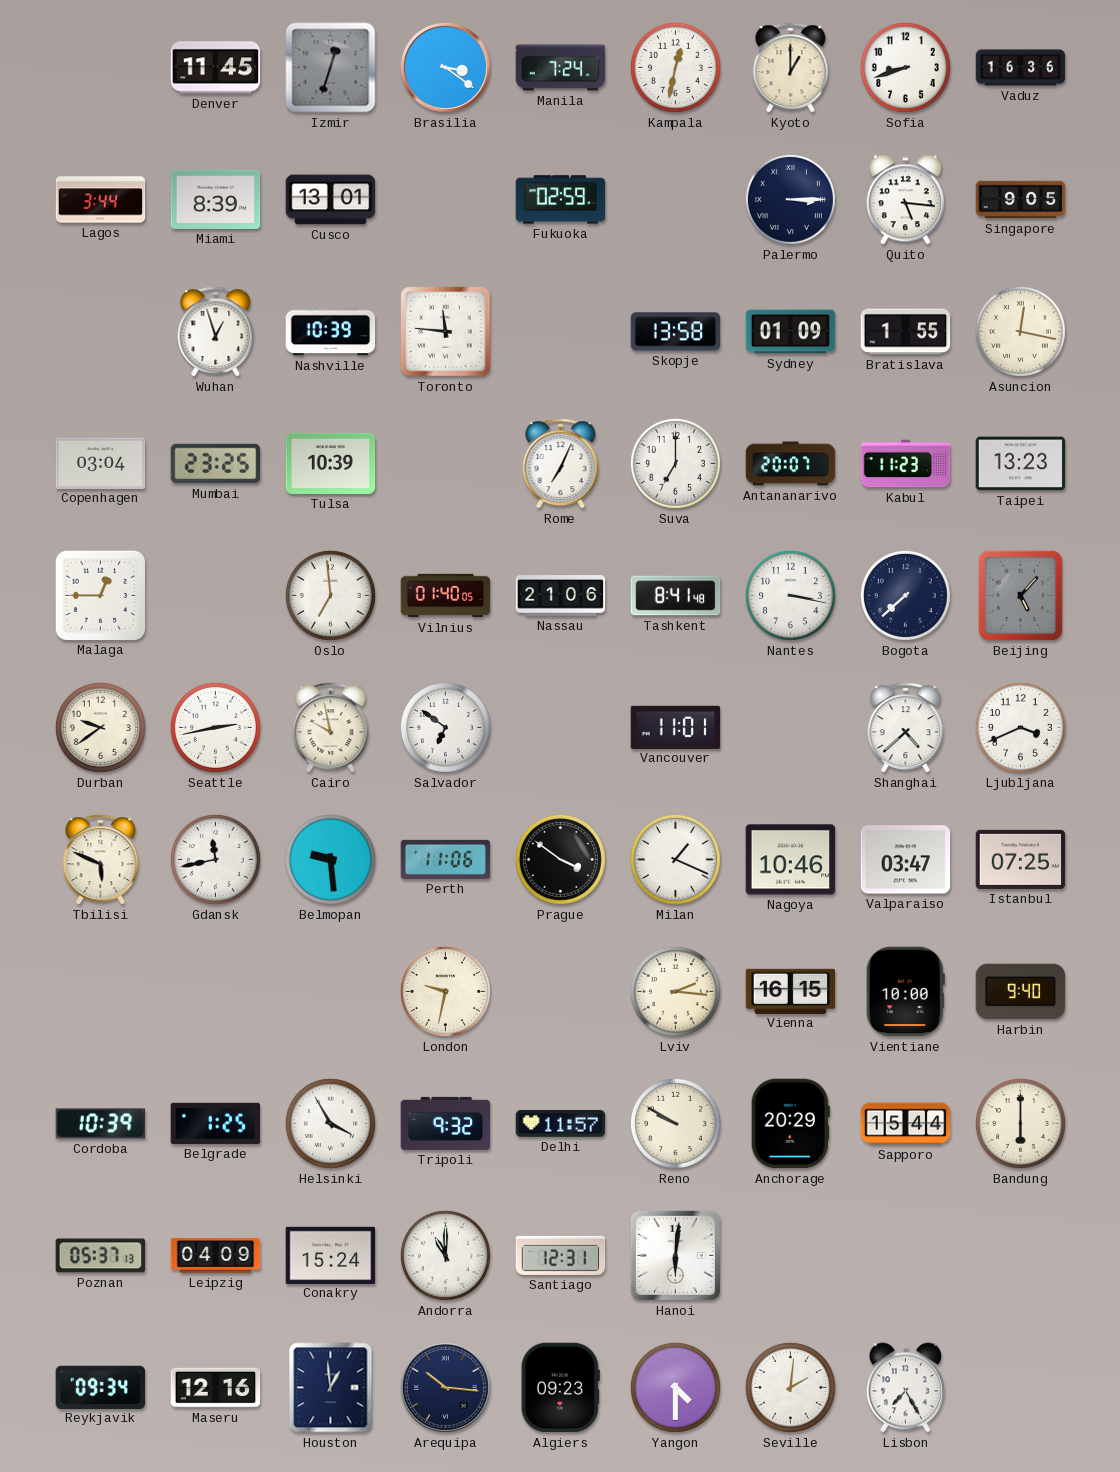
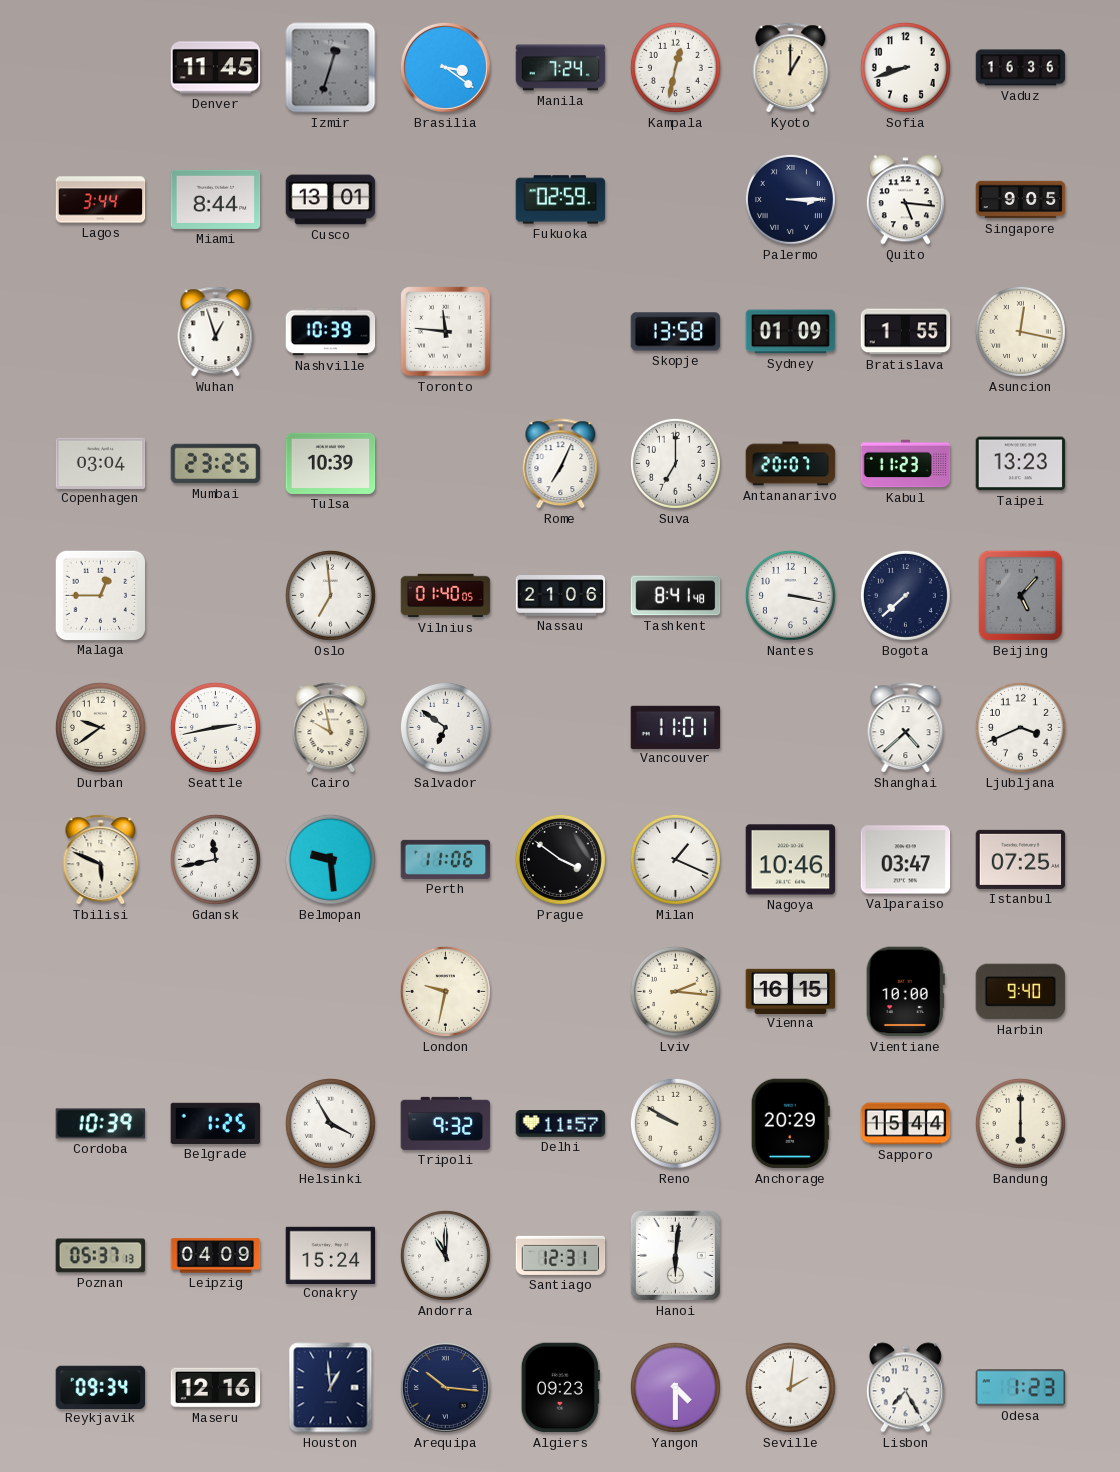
Miami: 8:39 -> 8:44
Odesa: none -> 1:23
